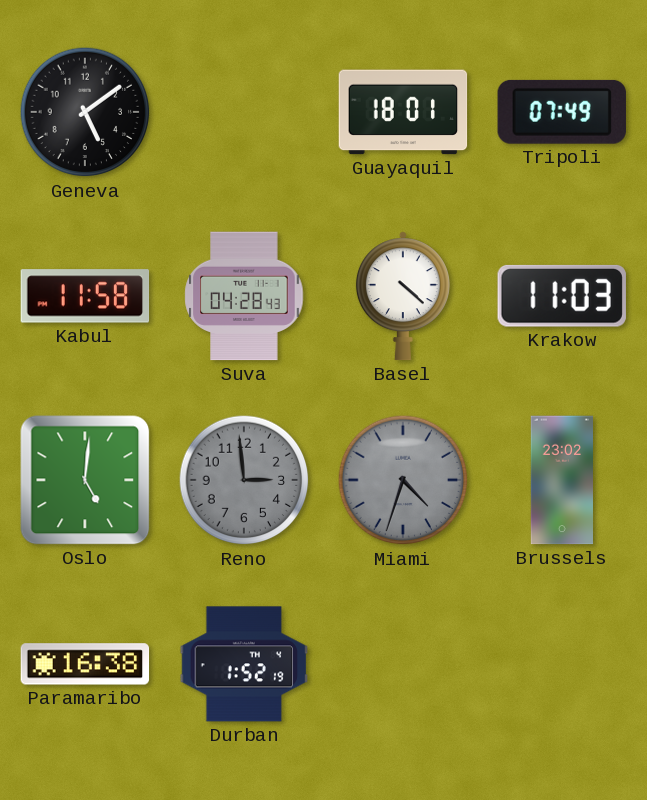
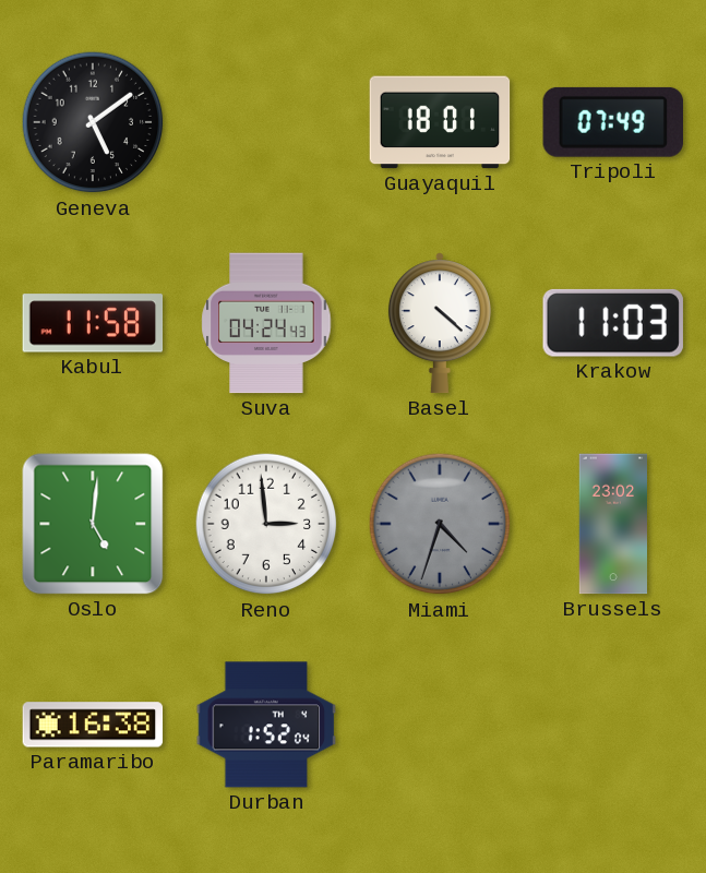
Suva: 04:28 -> 04:24
Reno dial: grey -> white
Durban: 1:52:19 -> 1:52:04
